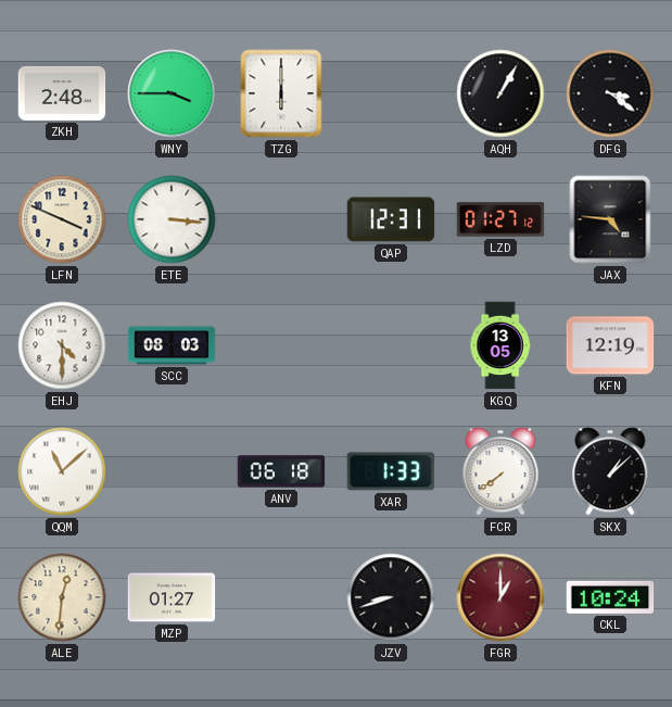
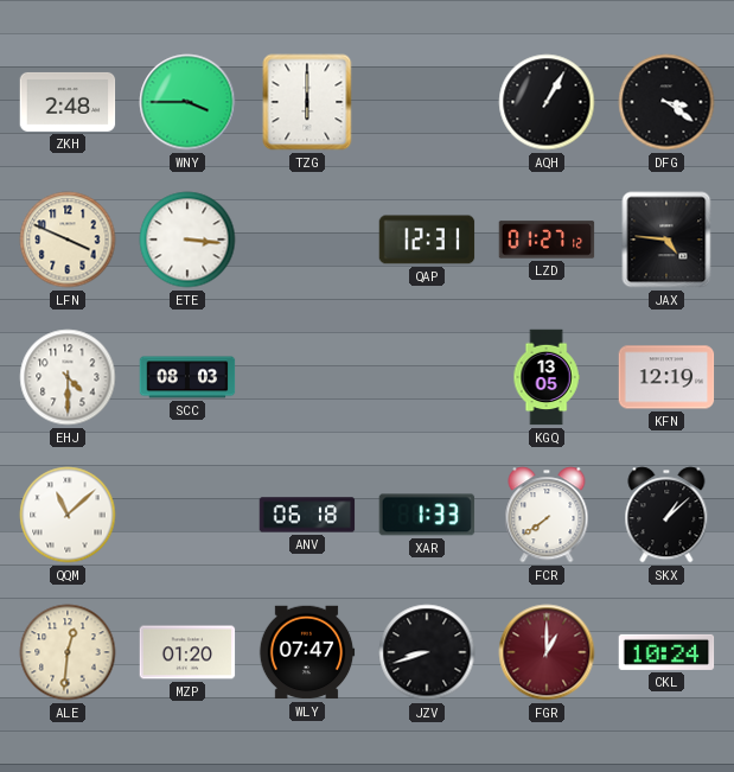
MZP: 01:27 -> 01:20
WLY: none -> 07:47
